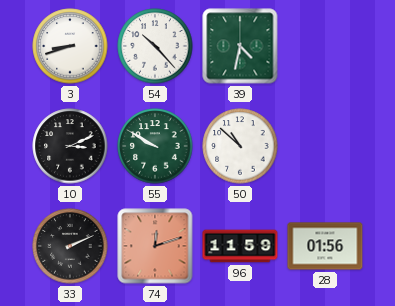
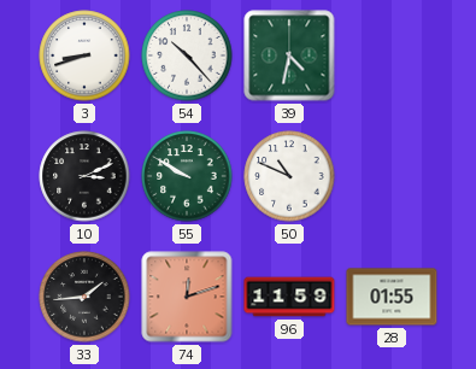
50: 10:52 -> 10:49
33: 2:11 -> 1:44
28: 01:56 -> 01:55
